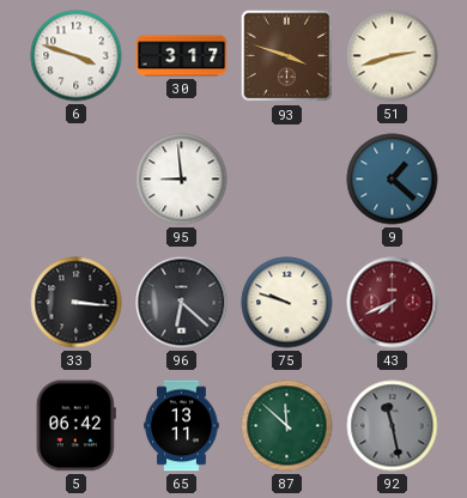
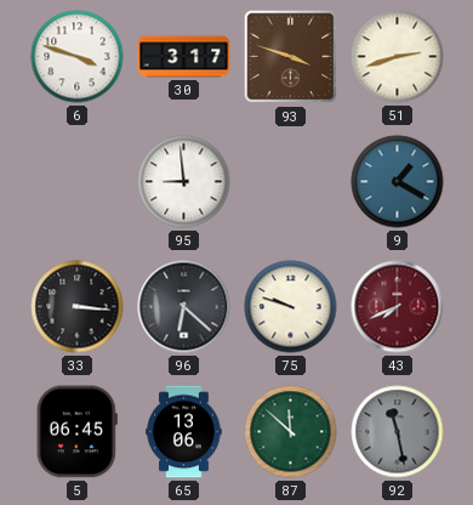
9: 1:22 -> 1:20
5: 06:42 -> 06:45
65: 13:11 -> 13:06
